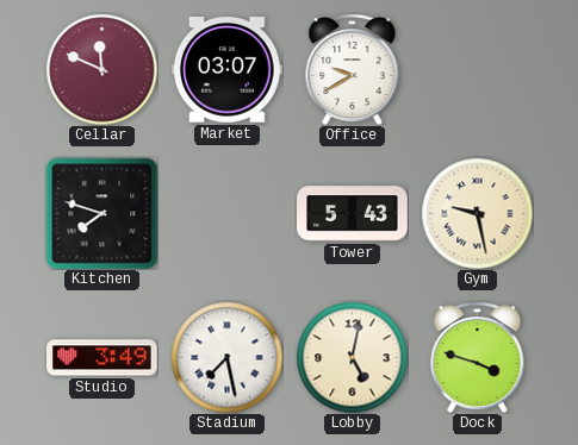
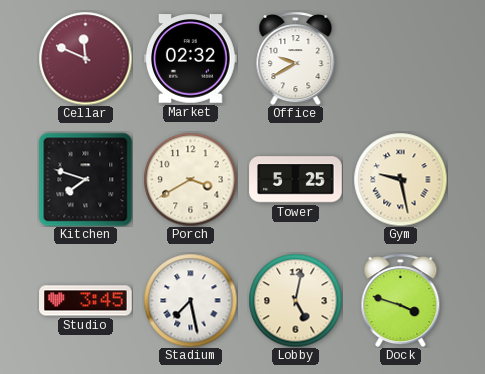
Market: 03:07 -> 02:32
Porch: none -> 3:40
Tower: 5:43 -> 5:25
Studio: 3:49 -> 3:45
